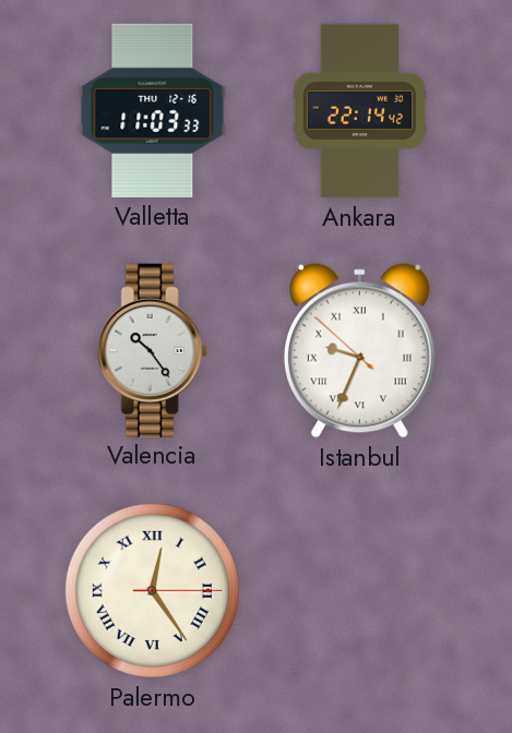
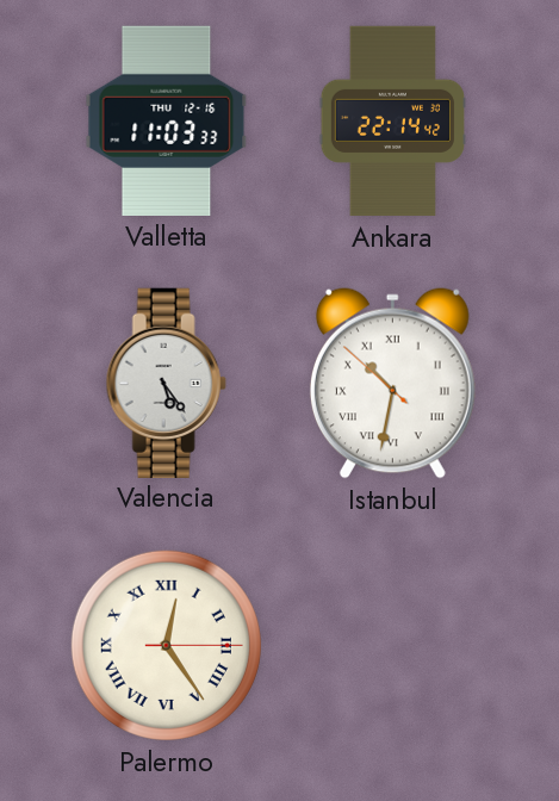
Valencia: 10:24 -> 5:24
Istanbul: 9:33 -> 10:31
